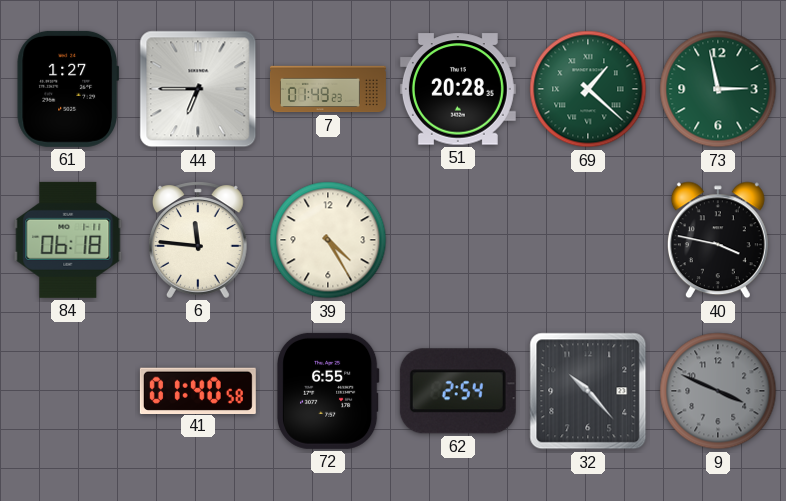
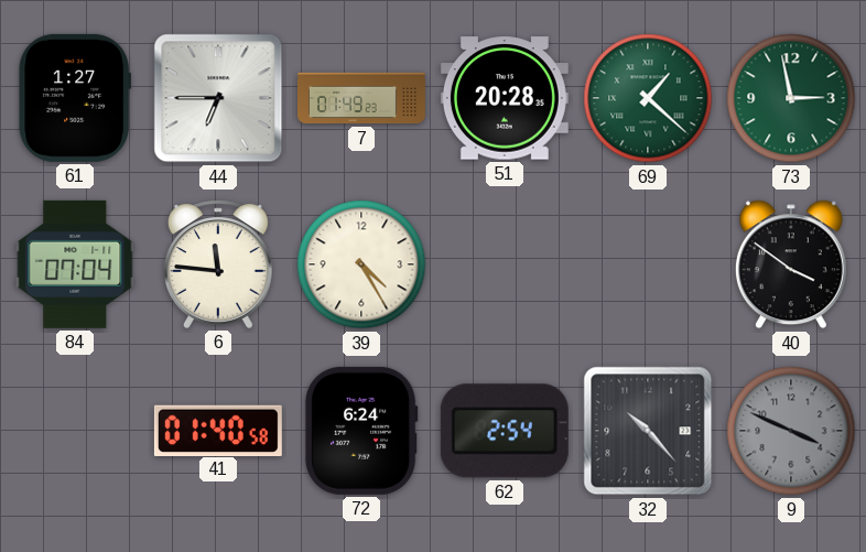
84: 06:18 -> 07:04
40: 3:47 -> 3:51
72: 6:55 -> 6:24
